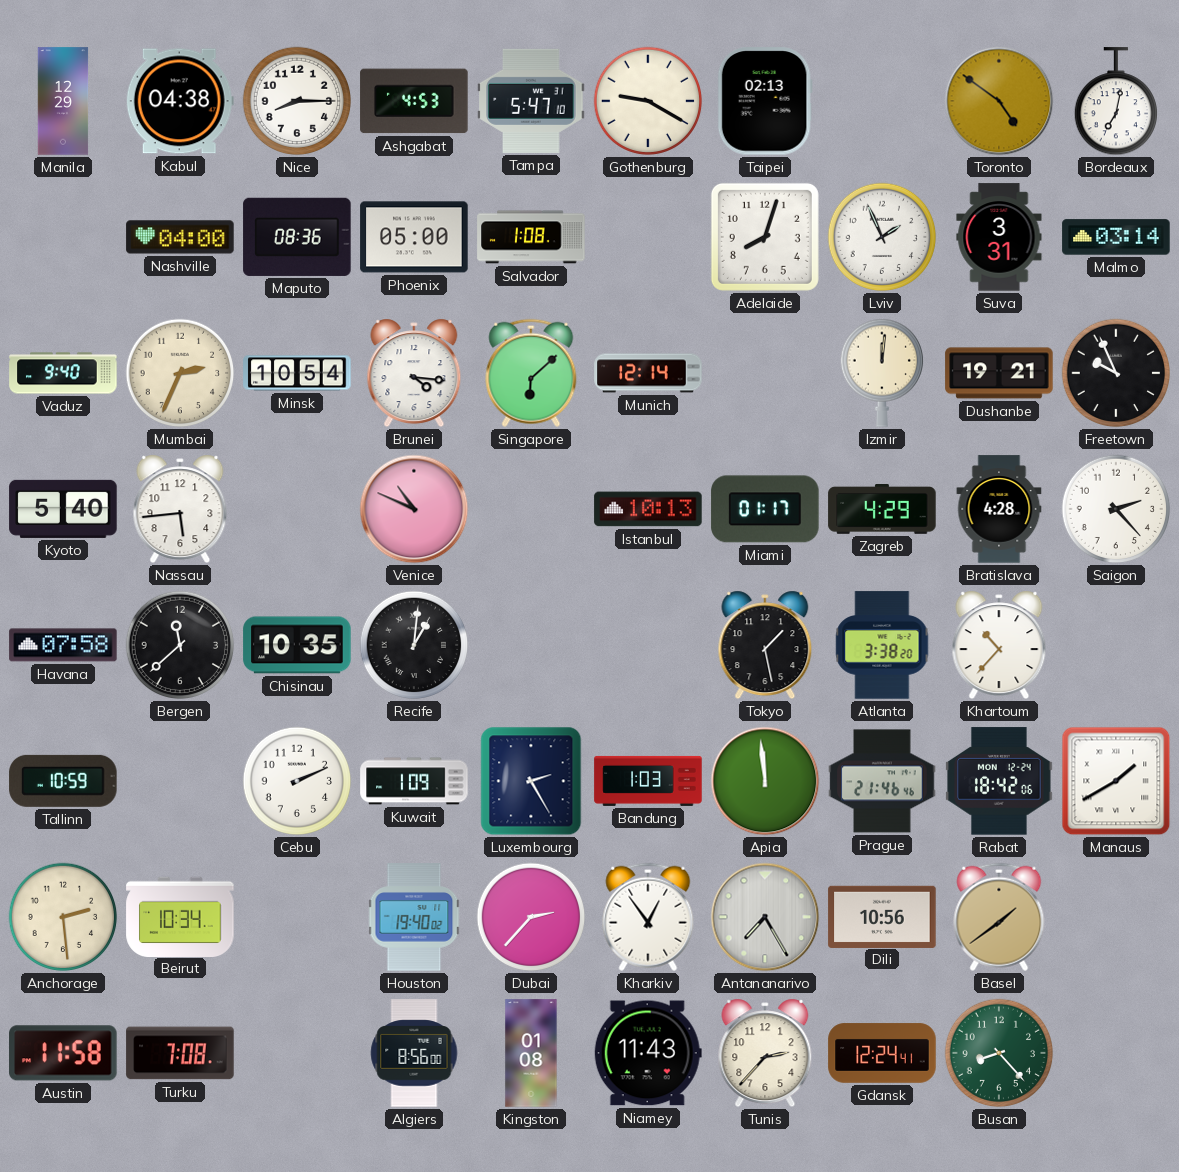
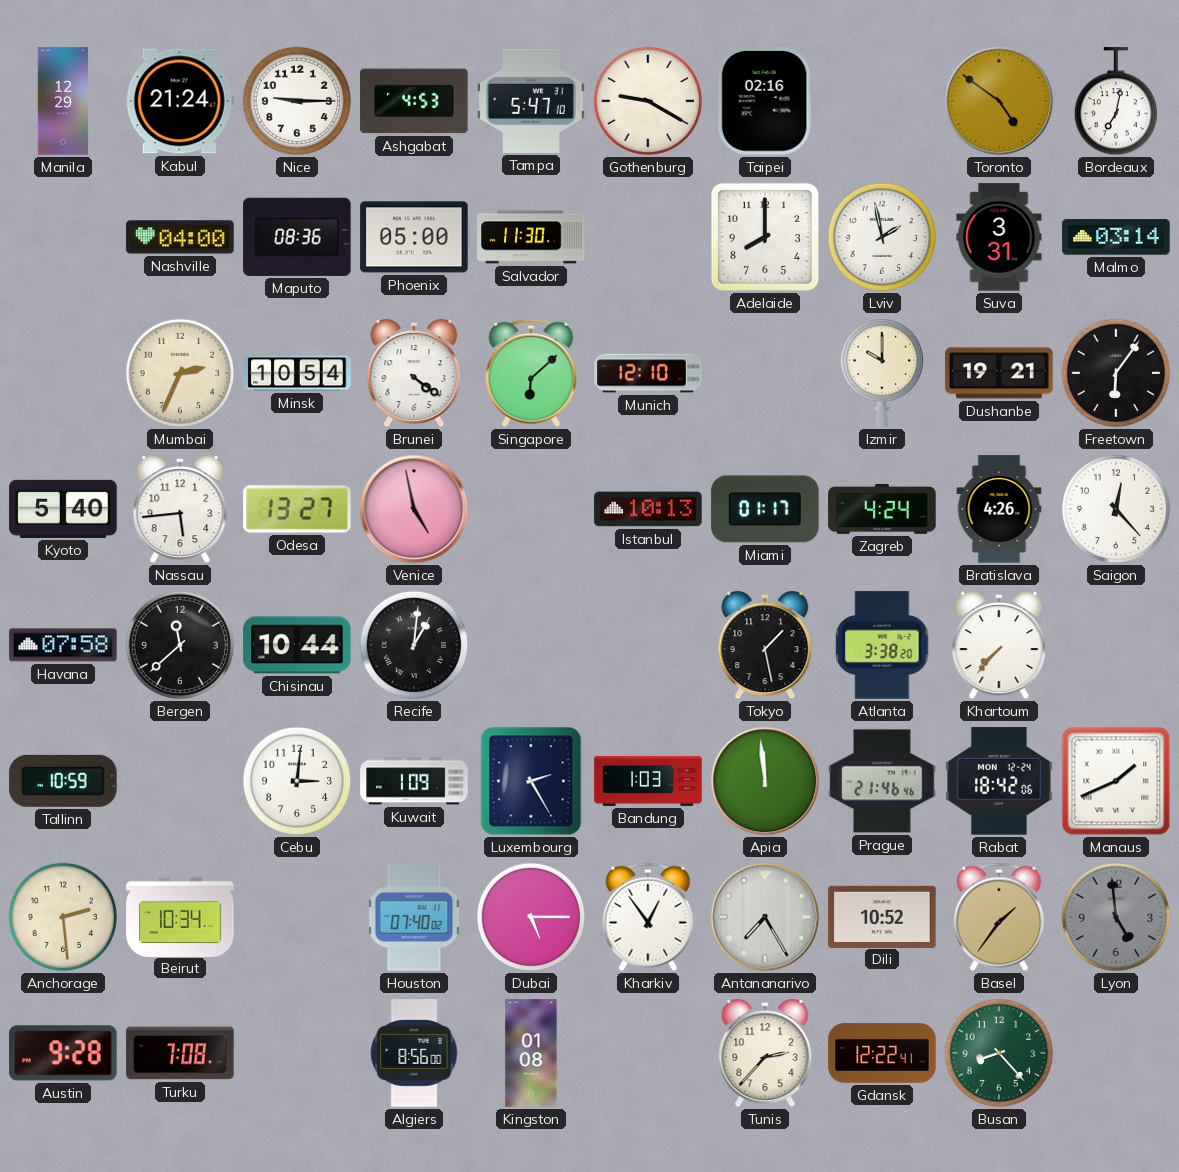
Kabul: 04:38 -> 21:24
Nice: 8:15 -> 9:15
Taipei: 02:13 -> 02:16
Salvador: 1:08 -> 11:30
Adelaide: 8:03 -> 8:00
Lviv: 1:56 -> 1:58
Vaduz: 9:40 -> none
Brunei: 4:16 -> 4:21
Munich: 12:14 -> 12:10
Izmir: 12:01 -> 10:00
Freetown: 9:56 -> 6:06
Odesa: none -> 13:27
Venice: 10:49 -> 4:58
Zagreb: 4:29 -> 4:24
Bratislava: 4:28 -> 4:26
Saigon: 2:23 -> 12:23
Chisinau: 10:35 -> 10:44
Khartoum: 10:37 -> 7:37
Cebu: 2:11 -> 3:01
Manaus: 1:40 -> 1:41
Houston: 19:40 -> 07:40
Dubai: 2:37 -> 5:15
Dili: 10:56 -> 10:52
Basel: 1:39 -> 1:36
Lyon: none -> 4:59
Austin: 11:58 -> 9:28
Niamey: 11:43 -> none
Gdansk: 12:24 -> 12:22
